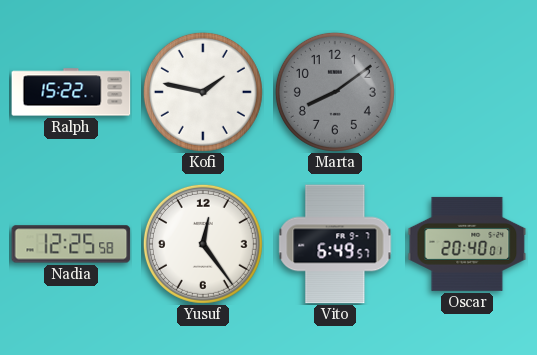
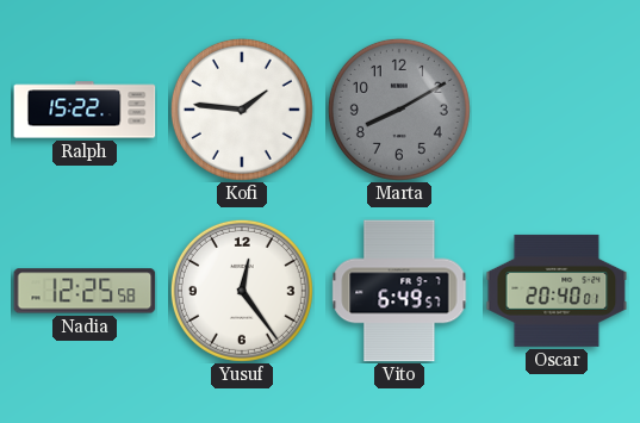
Kofi: 1:47 -> 1:46
Marta: 8:09 -> 8:10
